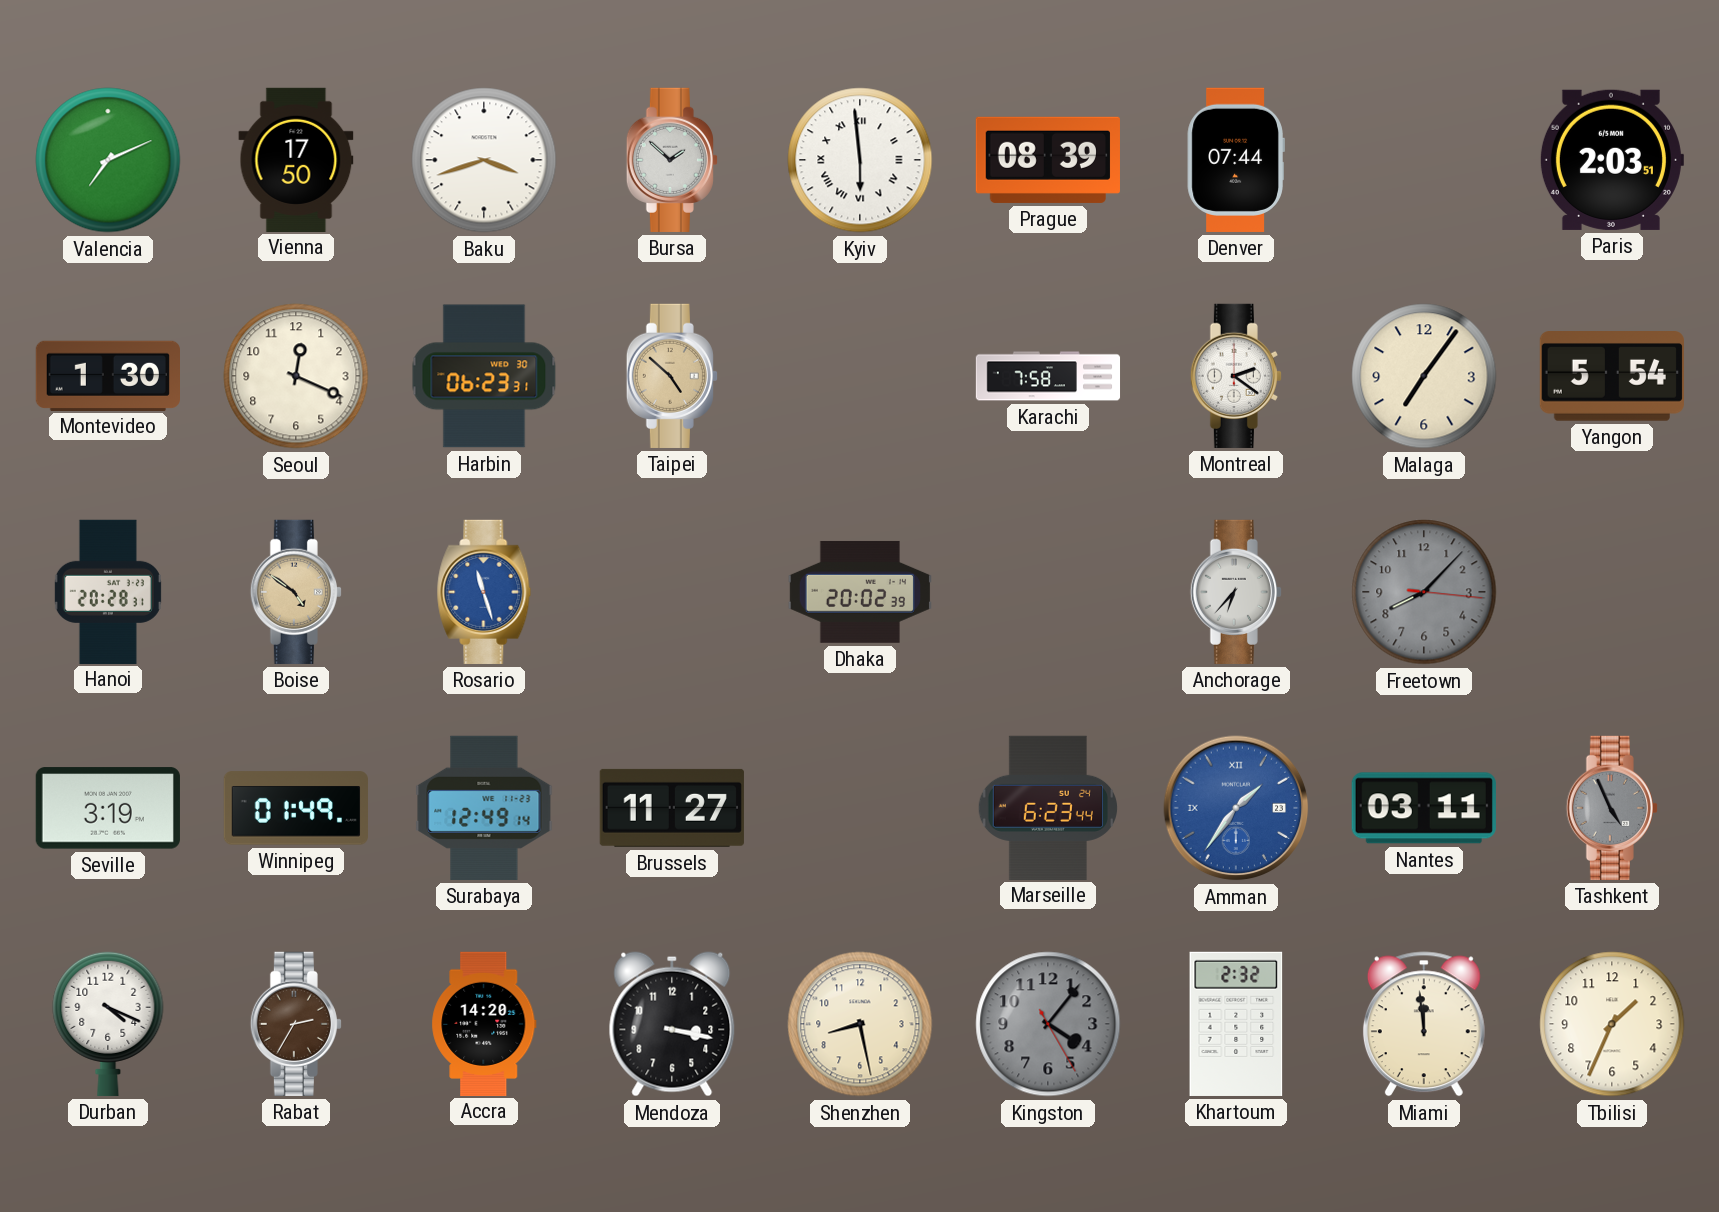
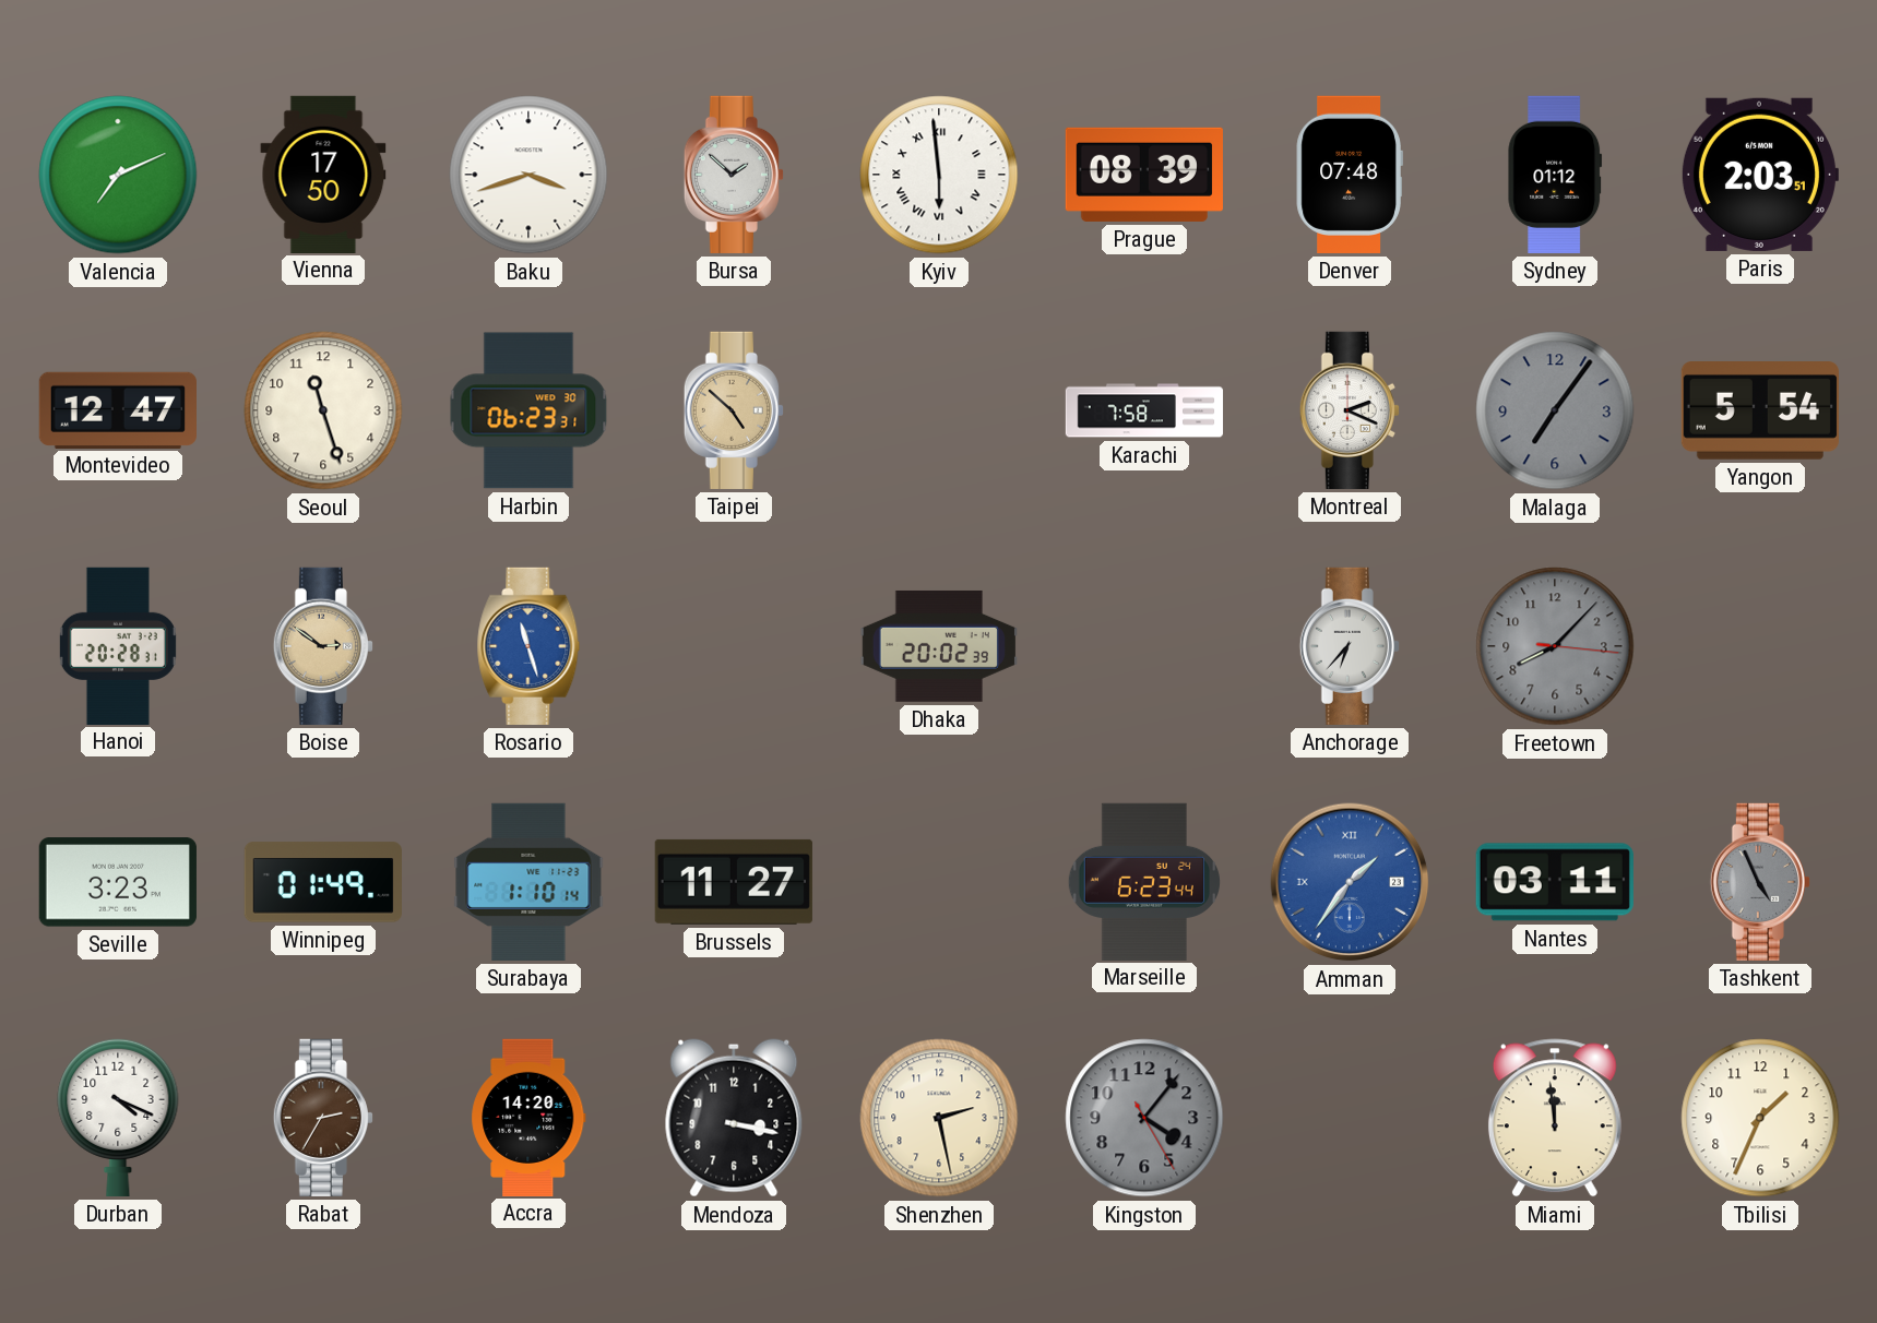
Denver: 07:44 -> 07:48
Sydney: none -> 01:12
Montevideo: 1:30 -> 12:47
Seoul: 12:19 -> 11:27
Montreal: 2:21 -> 2:19
Malaga dial: cream -> grey
Boise: 4:51 -> 2:51
Seville: 3:19 -> 3:23
Surabaya: 12:49 -> 1:10
Shenzhen: 8:28 -> 2:28
Khartoum: 2:32 -> none
